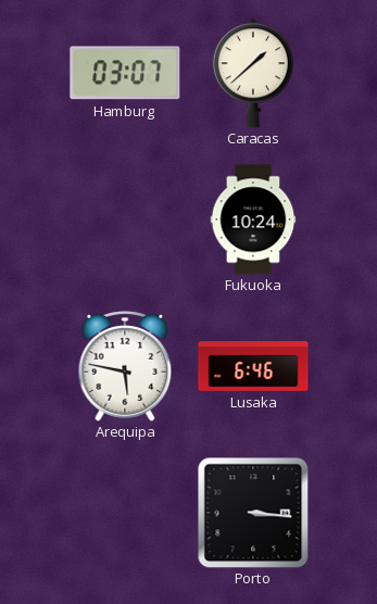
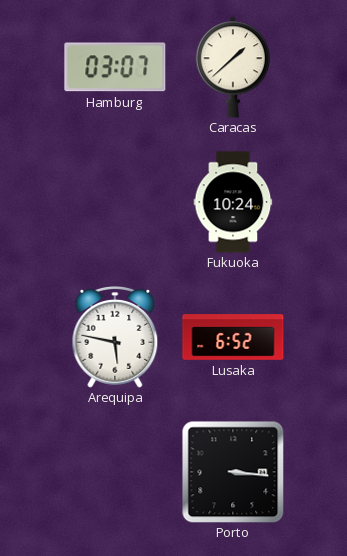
Lusaka: 6:46 -> 6:52
